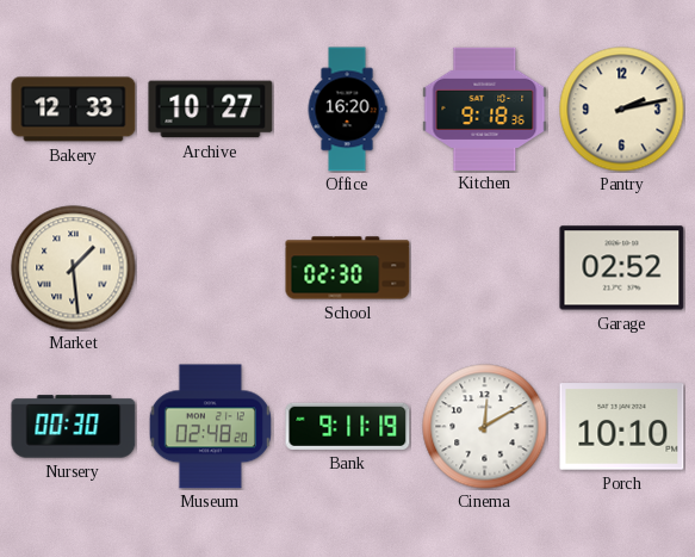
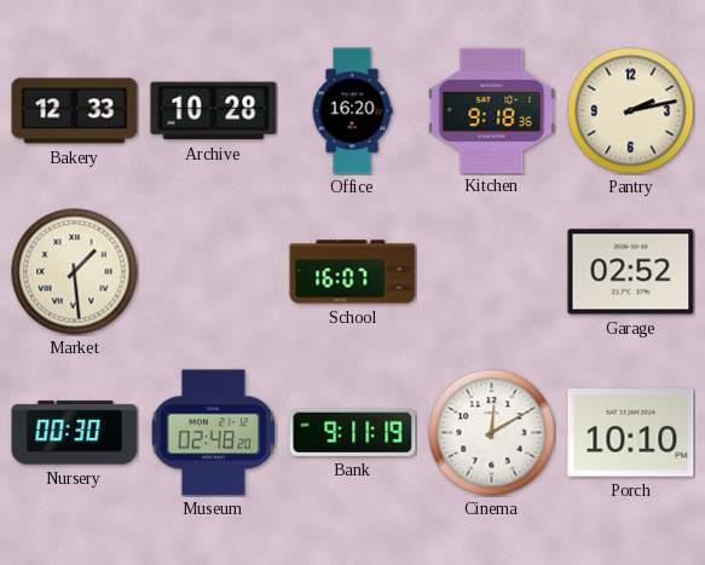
Archive: 10:27 -> 10:28
School: 02:30 -> 16:07
